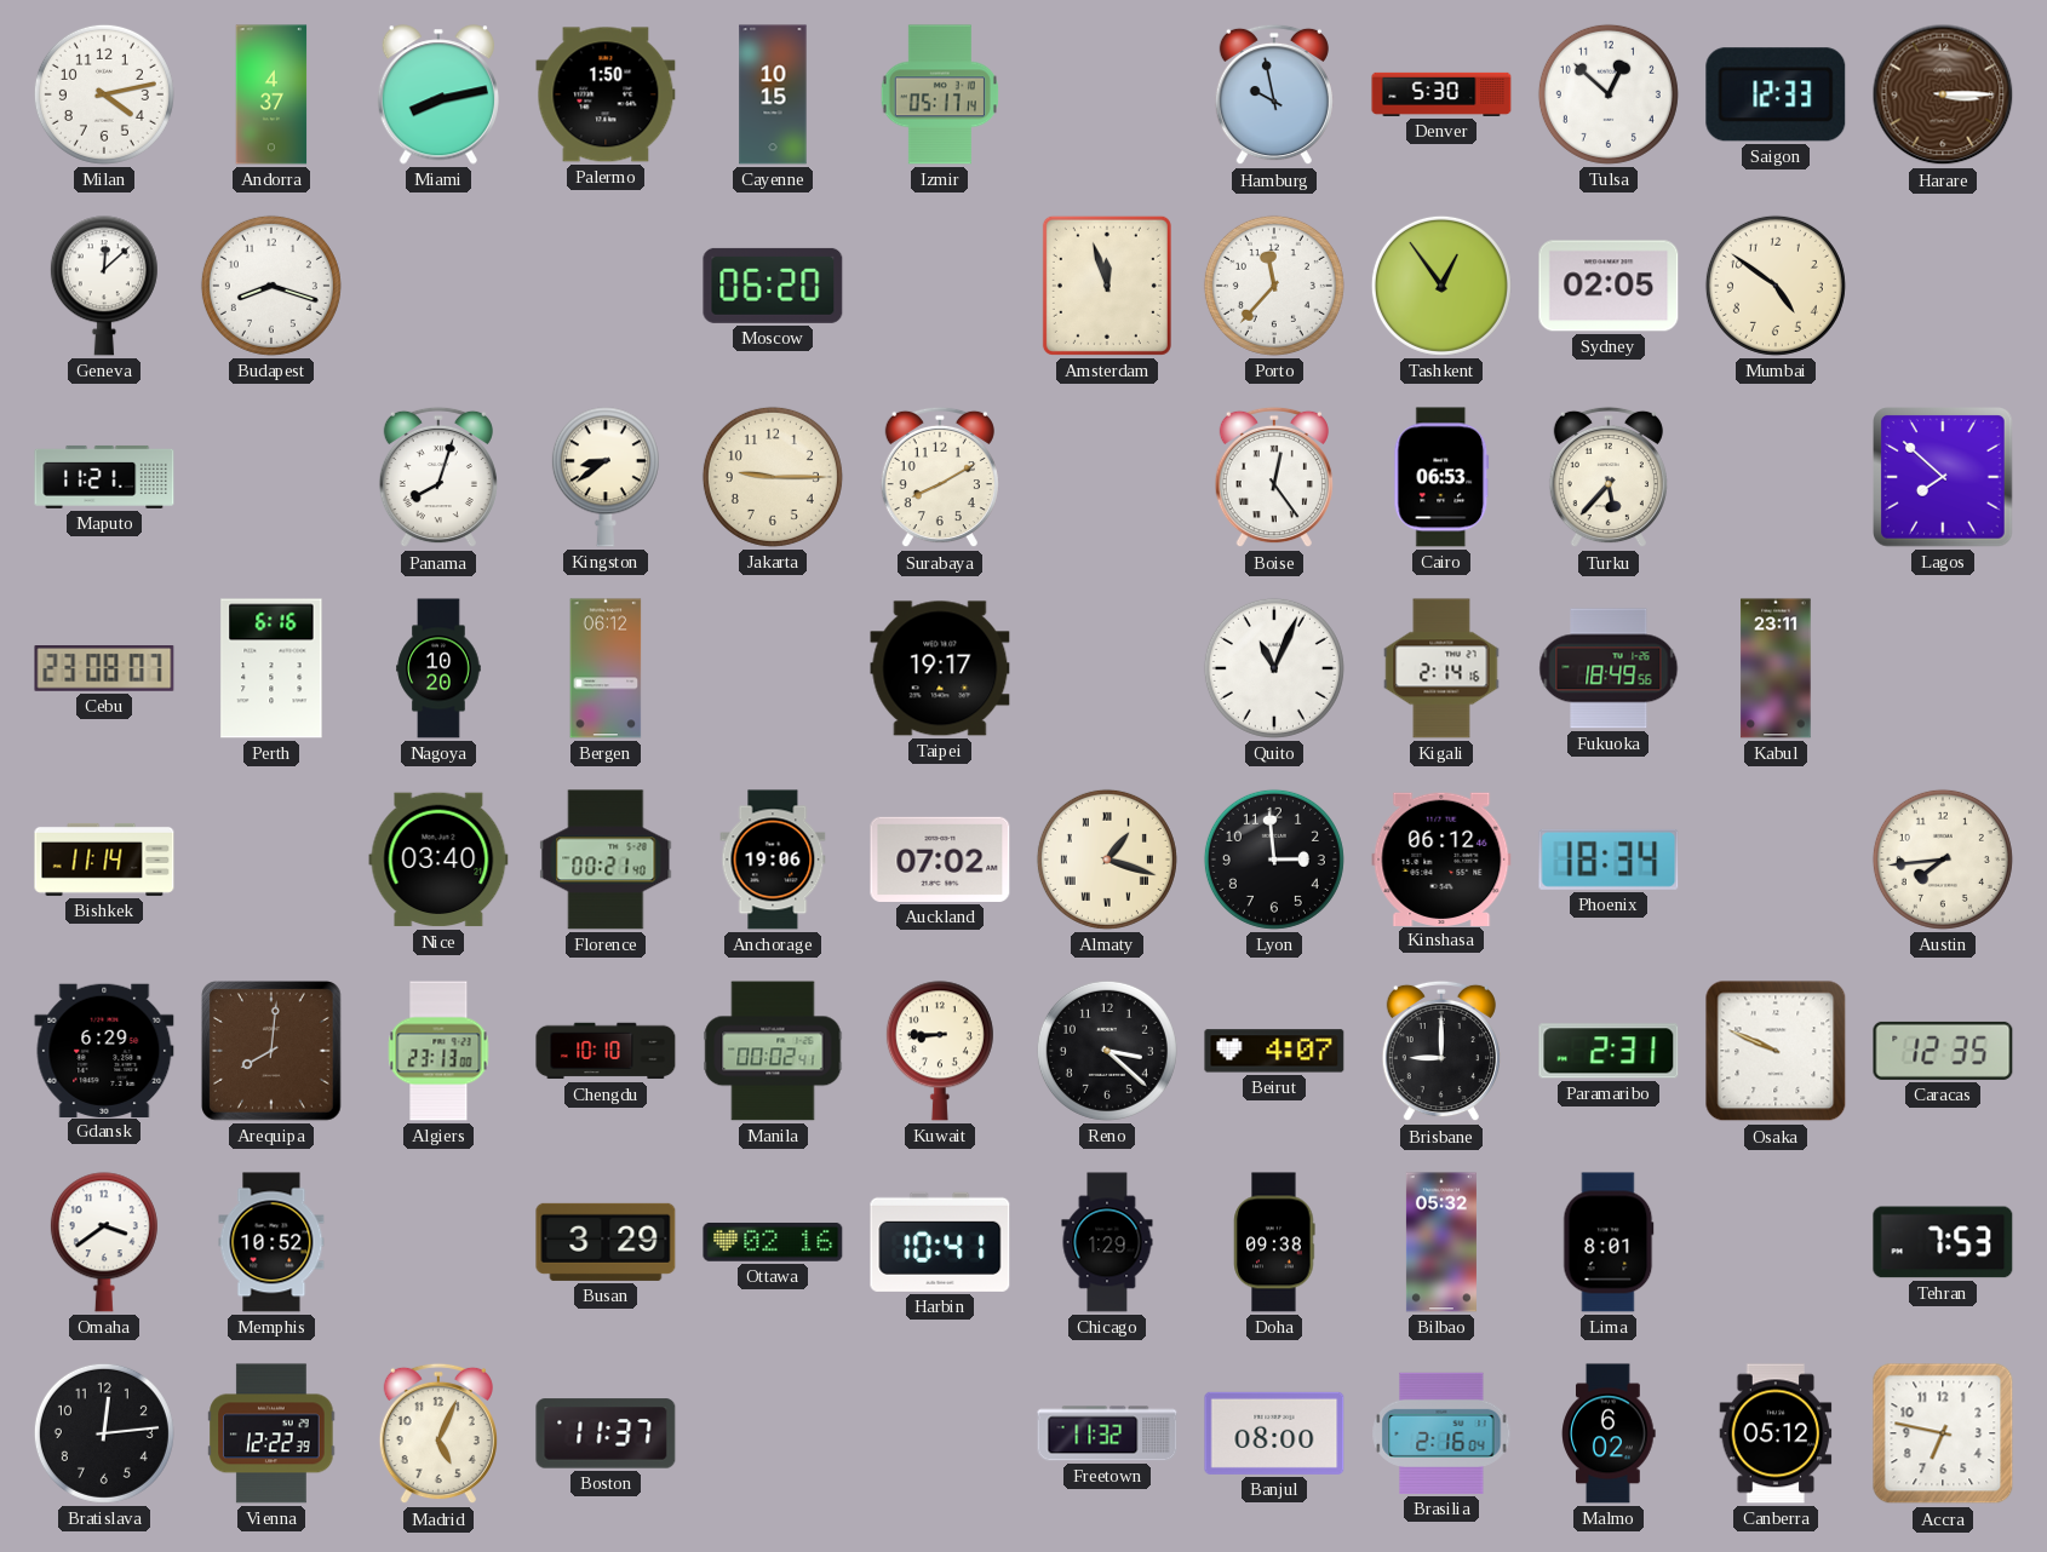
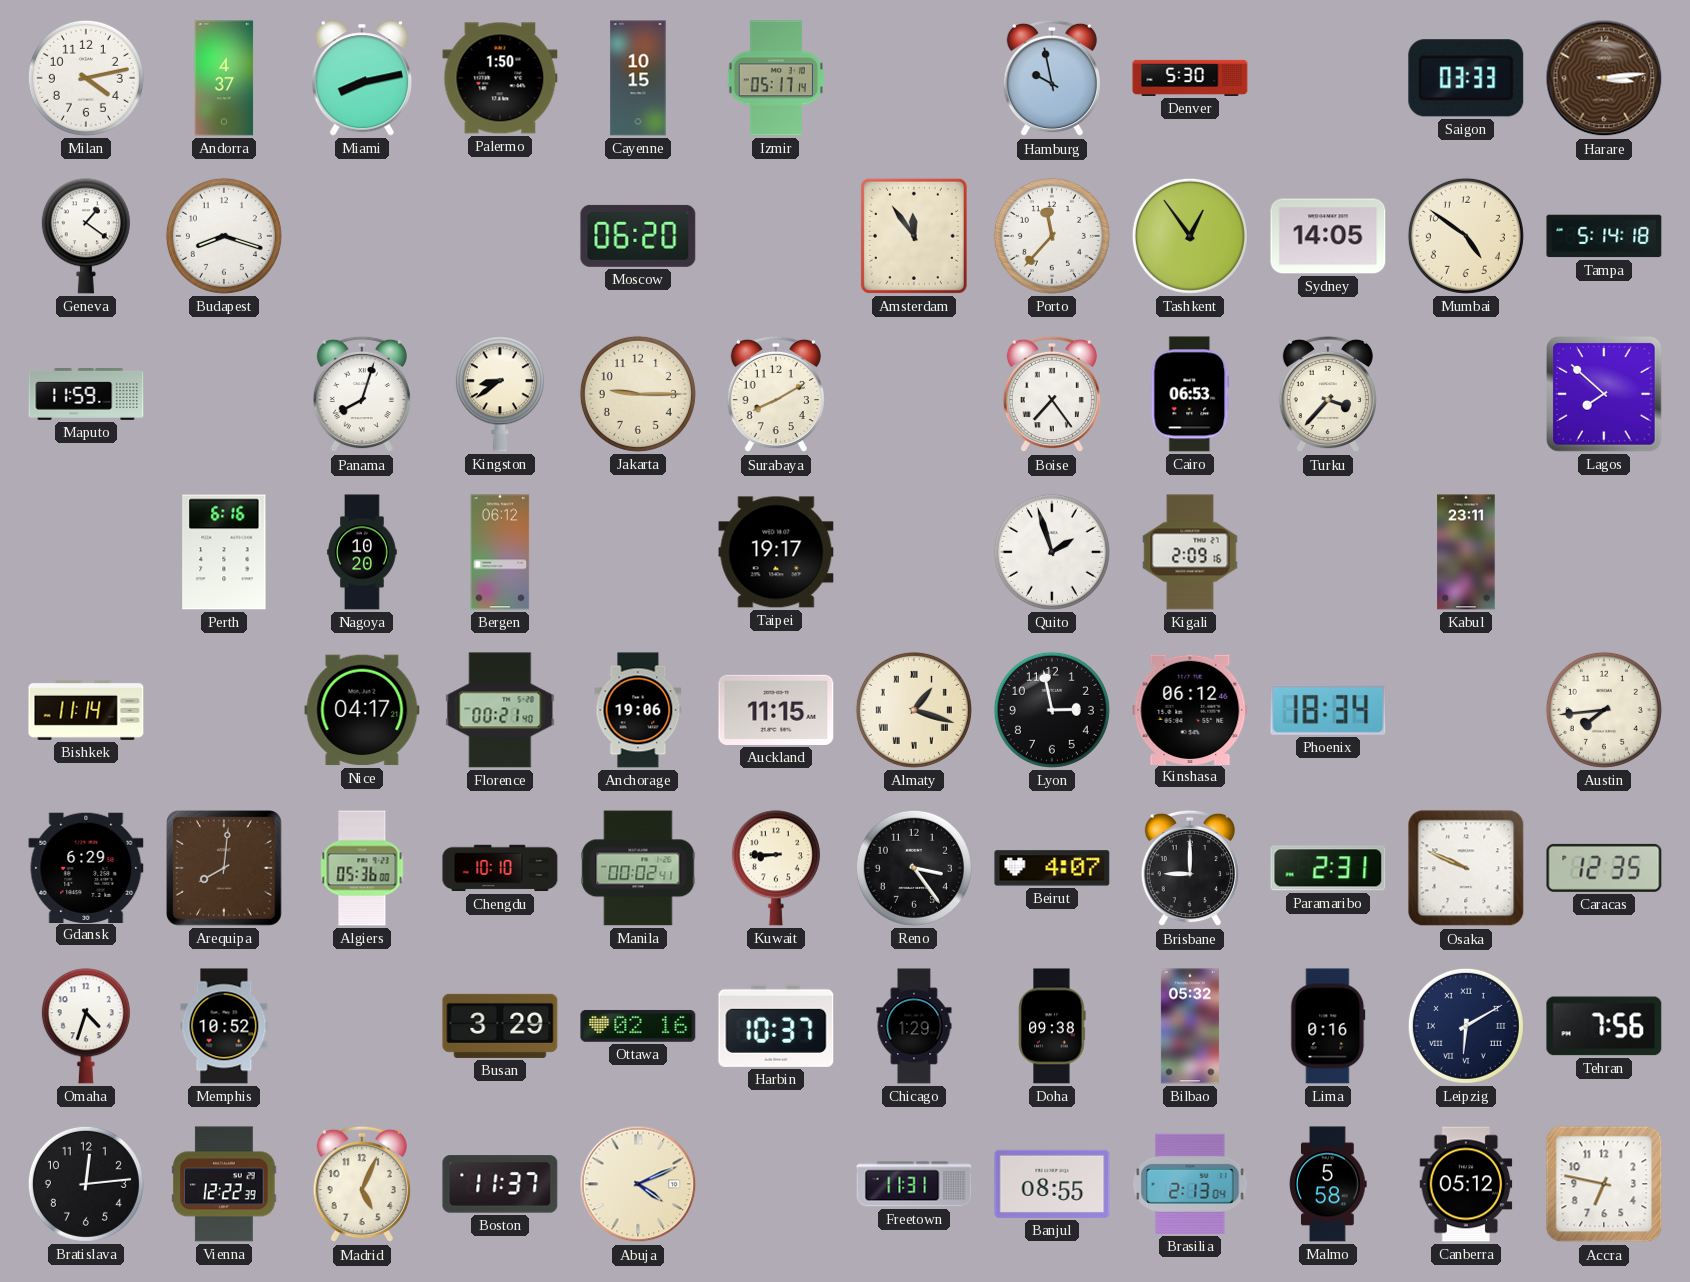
Tulsa: 12:52 -> none
Saigon: 12:33 -> 03:33
Harare: 3:15 -> 3:14
Geneva: 12:08 -> 1:21
Amsterdam: 11:57 -> 11:54
Sydney: 02:05 -> 14:05
Tampa: none -> 5:14
Maputo: 11:21 -> 11:59
Boise: 12:24 -> 7:24
Turku: 5:37 -> 3:37
Cebu: 23:08 -> none
Quito: 11:04 -> 1:57
Kigali: 2:14 -> 2:09
Fukuoka: 18:49 -> none
Nice: 03:40 -> 04:17
Auckland: 07:02 -> 11:15
Lyon: 2:59 -> 2:58
Algiers: 23:13 -> 05:36
Reno: 3:22 -> 3:24
Omaha: 3:39 -> 4:33
Harbin: 10:41 -> 10:37
Lima: 8:01 -> 0:16
Leipzig: none -> 6:10
Tehran: 7:53 -> 7:56
Abuja: none -> 4:11
Freetown: 11:32 -> 11:31
Banjul: 08:00 -> 08:55
Brasilia: 2:16 -> 2:13
Malmo: 6:02 -> 5:58
